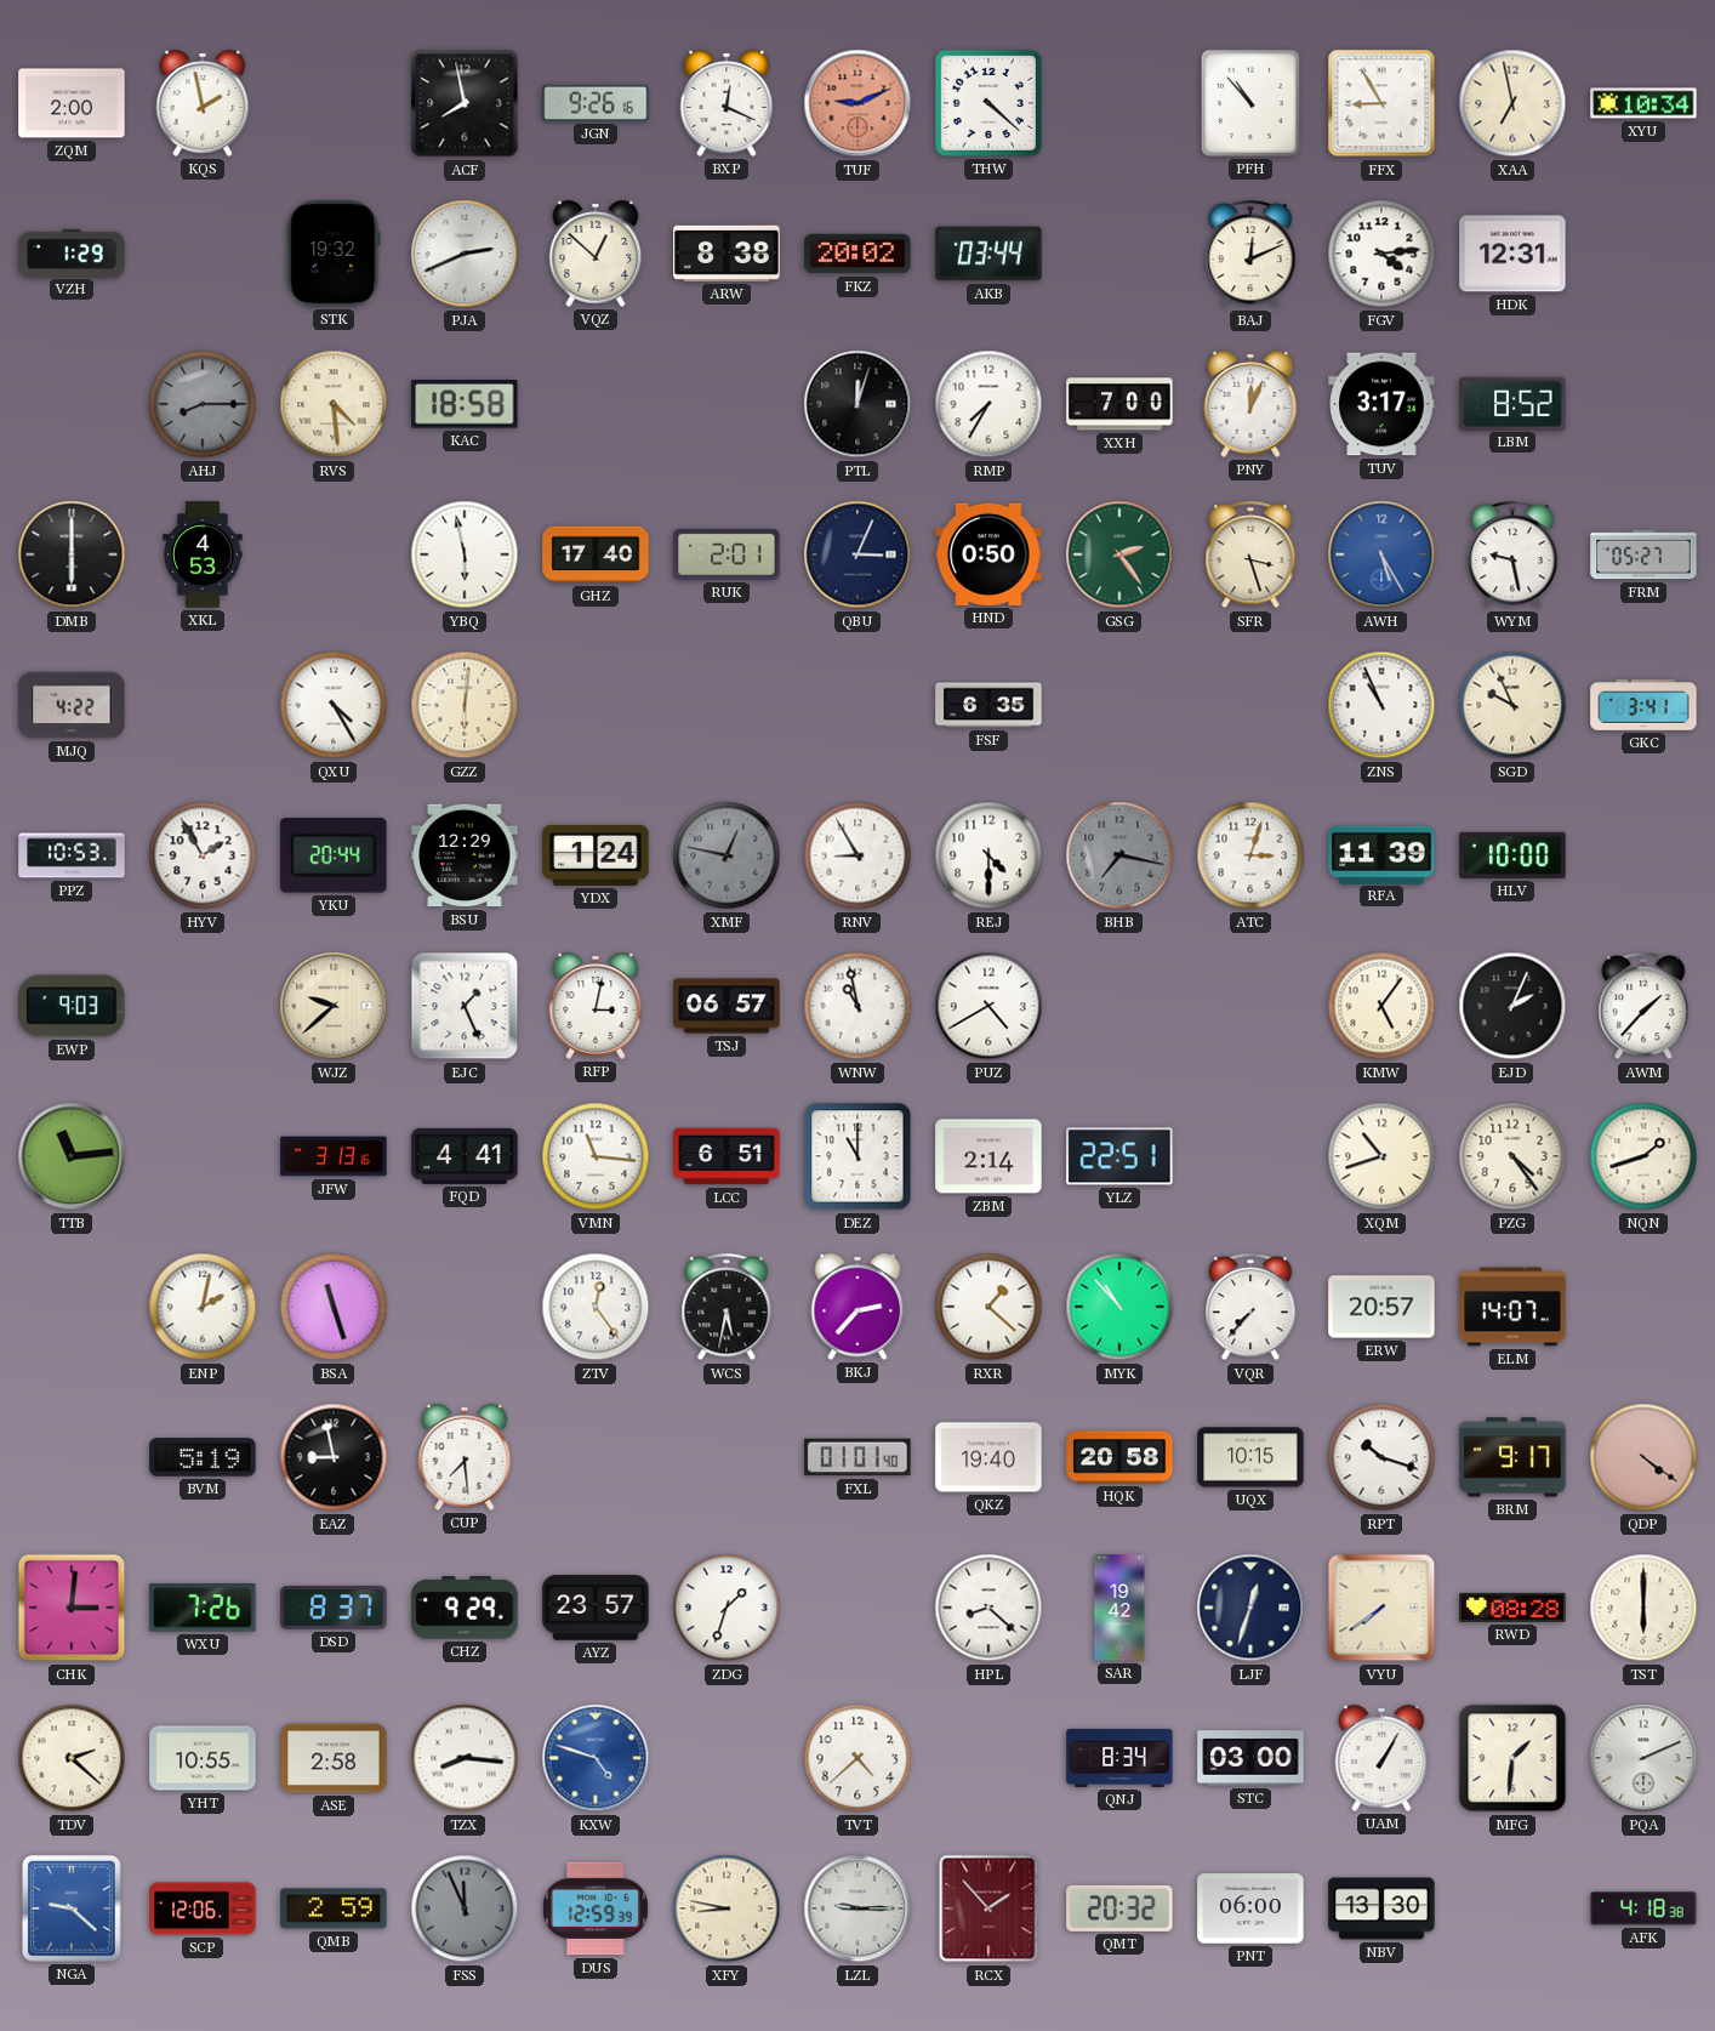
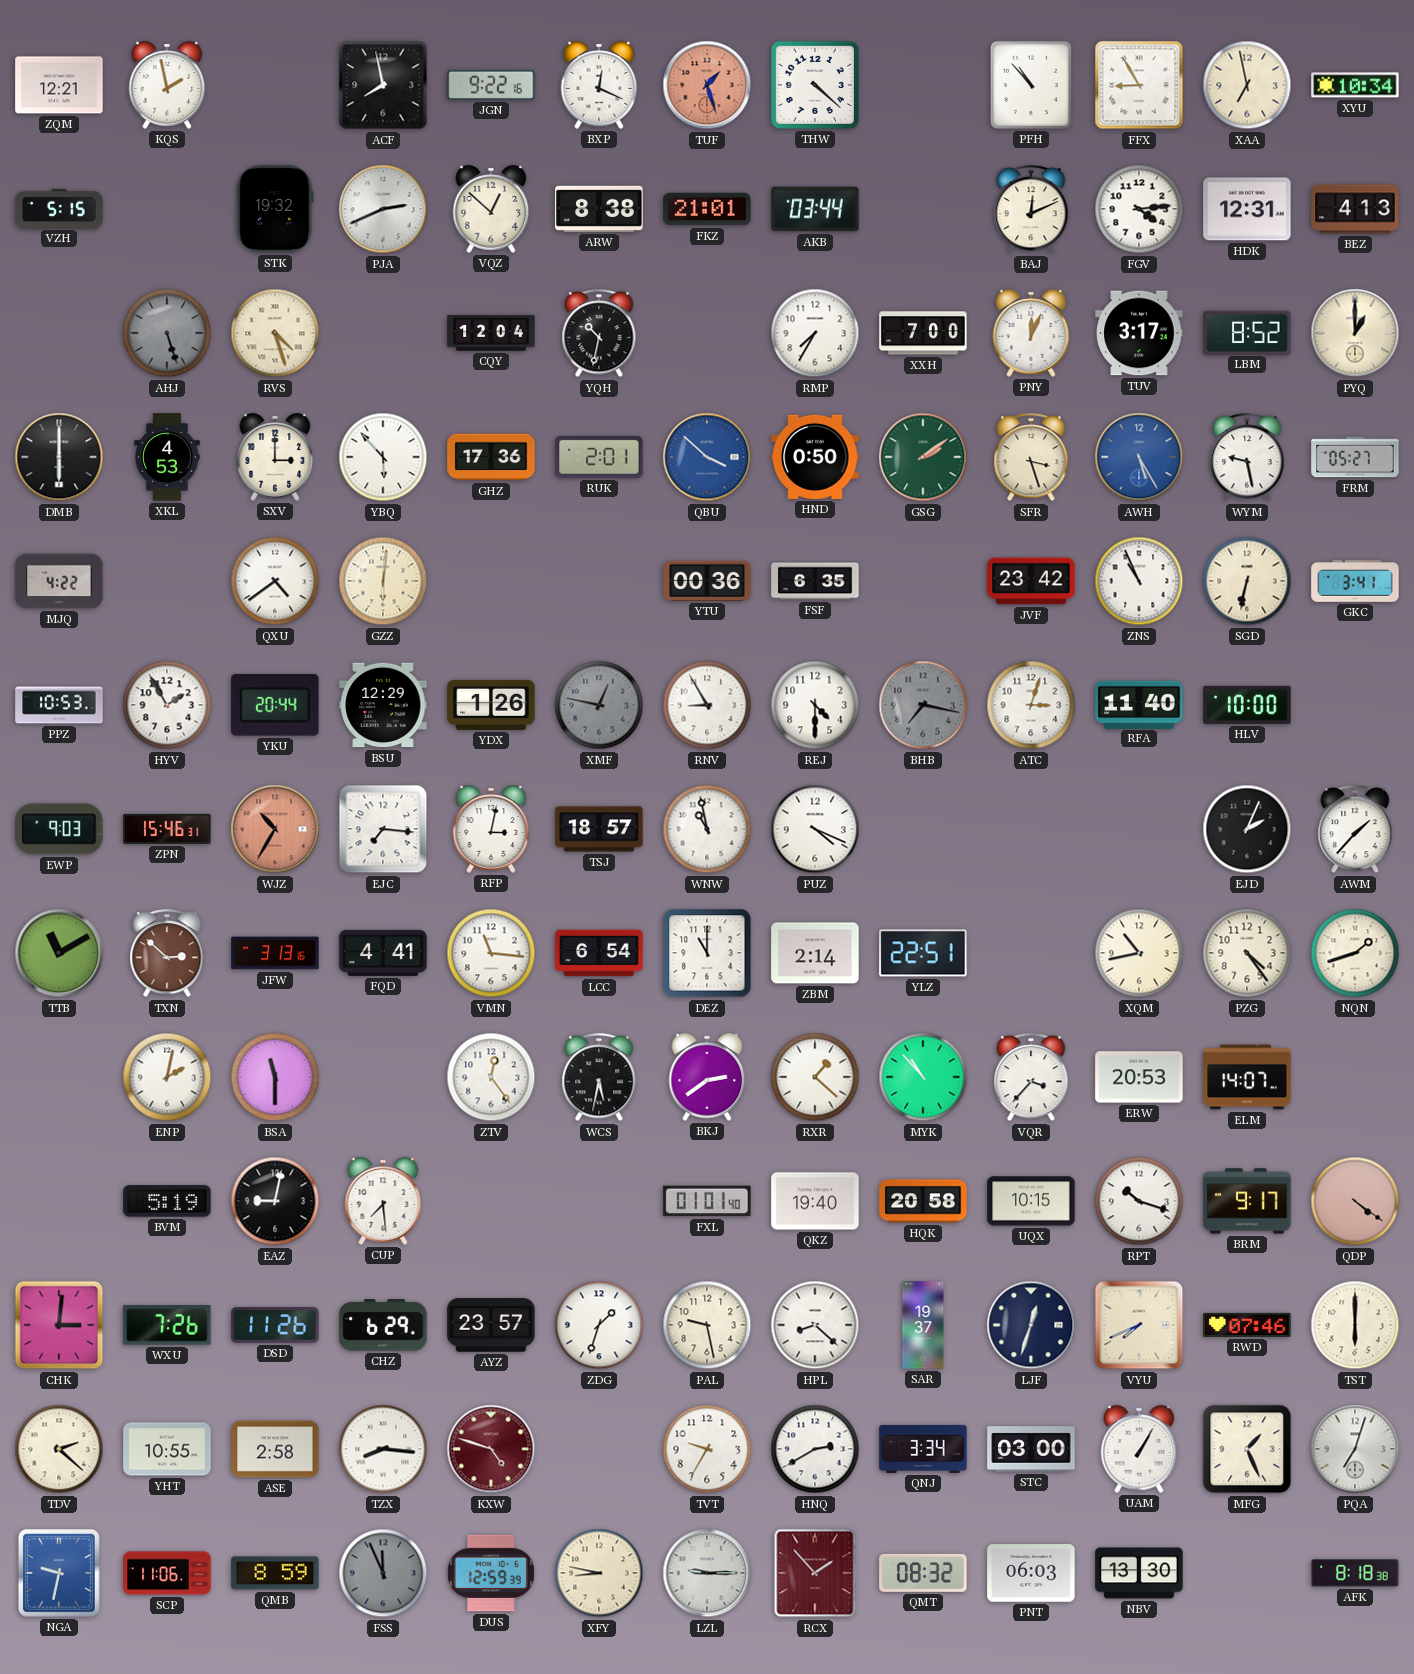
ZQM: 2:00 -> 12:21
JGN: 9:26 -> 9:22
TUF: 9:11 -> 1:27
VZH: 1:29 -> 5:15
FKZ: 20:02 -> 21:01
BEZ: none -> 4:13
AHJ: 8:15 -> 5:27
RVS: 4:29 -> 4:27
KAC: 18:58 -> none
CQY: none -> 12:04
YQH: none -> 10:32
PTL: 12:03 -> none
PYQ: none -> 1:00
SXV: none -> 3:00
YBQ: 5:58 -> 5:53
GHZ: 17:40 -> 17:36
QBU: 3:04 -> 3:52
QBU dial: navy -> blue
GSG: 2:24 -> 2:09
QXU: 4:25 -> 4:39
YTU: none -> 00:36
JVF: none -> 23:42
SGD: 9:56 -> 6:32
YDX: 1:24 -> 1:26
RFA: 11:39 -> 11:40
ZPN: none -> 15:46
WJZ: 9:38 -> 10:35
WJZ dial: cream -> salmon
EJC: 1:26 -> 7:16
TSJ: 06:57 -> 18:57
PUZ: 4:40 -> 4:19
KMW: 5:06 -> none
TTB: 11:14 -> 11:10
TXN: none -> 2:52
LCC: 6:51 -> 6:54
XQM: 10:42 -> 10:43
BSA: 11:27 -> 11:30
BKJ: 2:37 -> 2:39
VQR: 7:37 -> 3:37
ERW: 20:57 -> 20:53
EAZ: 8:58 -> 9:02
DSD: 8:37 -> 11:26
CHZ: 9:29 -> 6:29
PAL: none -> 9:28
SAR: 19:42 -> 19:37
VYU: 7:39 -> 7:41
RWD: 08:28 -> 07:46
KXW dial: blue -> burgundy
TVT: 4:38 -> 9:35
HNQ: none -> 2:40
QNJ: 8:34 -> 3:34
MFG: 1:31 -> 1:26
PQA: 2:11 -> 7:03
NGA: 9:22 -> 9:32
SCP: 12:06 -> 11:06
QMB: 2:59 -> 8:59
QMT: 20:32 -> 08:32
PNT: 06:00 -> 06:03
AFK: 4:18 -> 8:18
